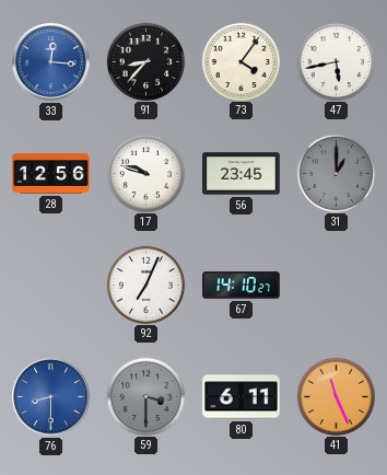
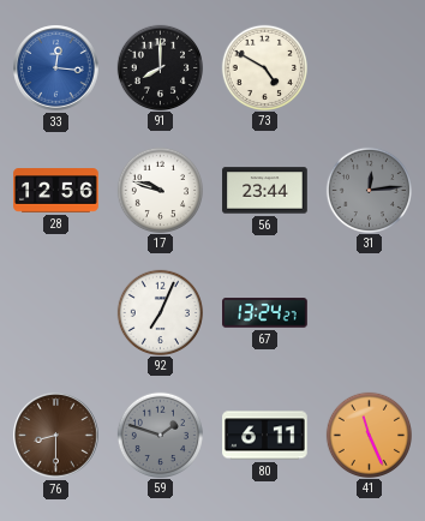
91: 8:37 -> 8:00
73: 4:06 -> 4:50
47: 5:43 -> none
56: 23:45 -> 23:44
31: 1:00 -> 12:14
67: 14:10 -> 13:24
76 dial: blue -> brown
59: 3:30 -> 1:48
